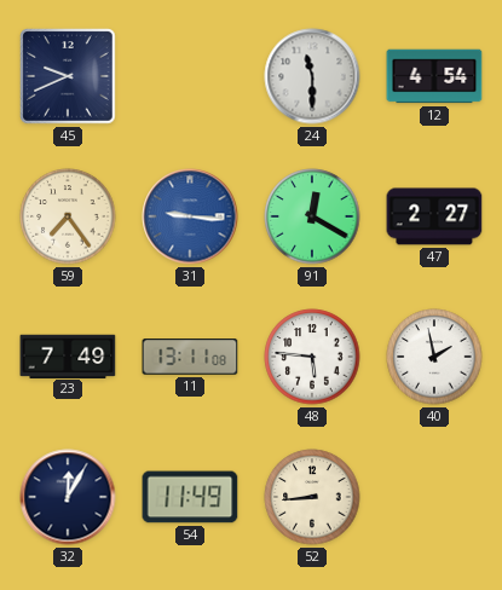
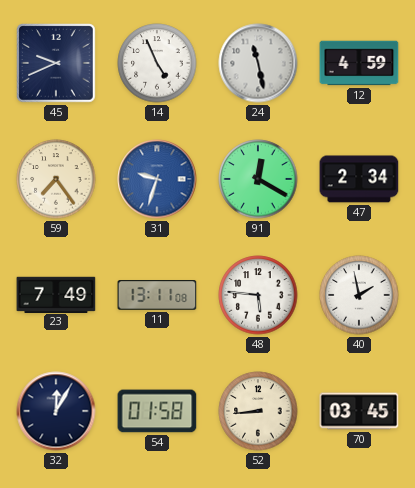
14: none -> 4:56
24: 11:30 -> 11:28
12: 4:54 -> 4:59
31: 9:16 -> 9:33
47: 2:27 -> 2:34
54: 11:49 -> 01:58
70: none -> 03:45
